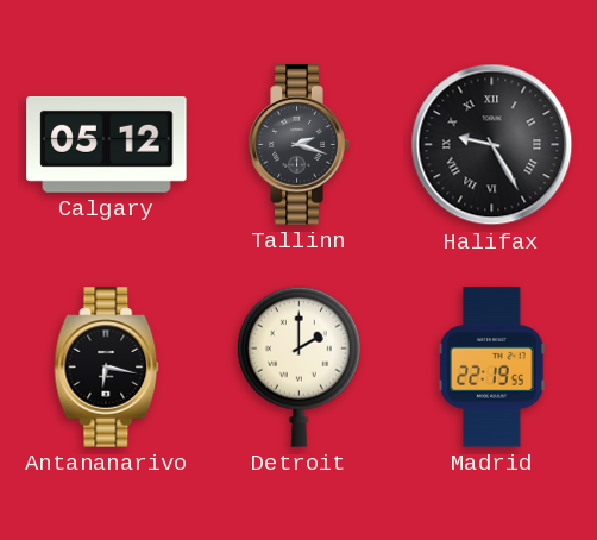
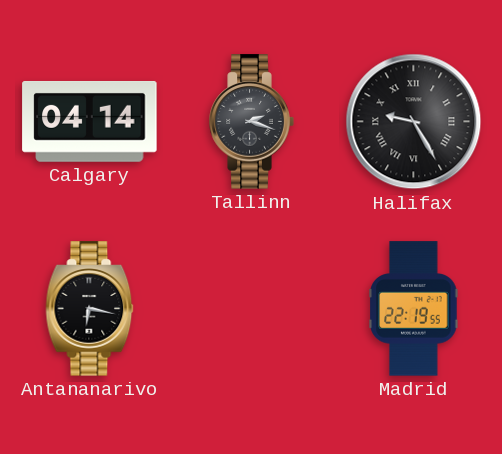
Calgary: 05:12 -> 04:14
Detroit: 2:00 -> none
